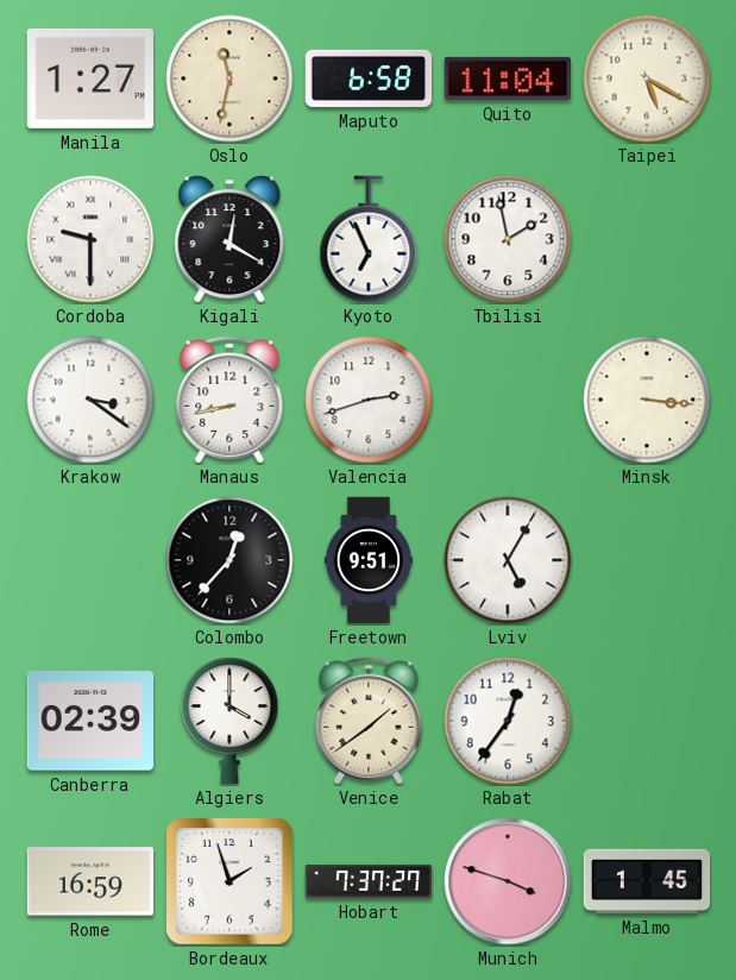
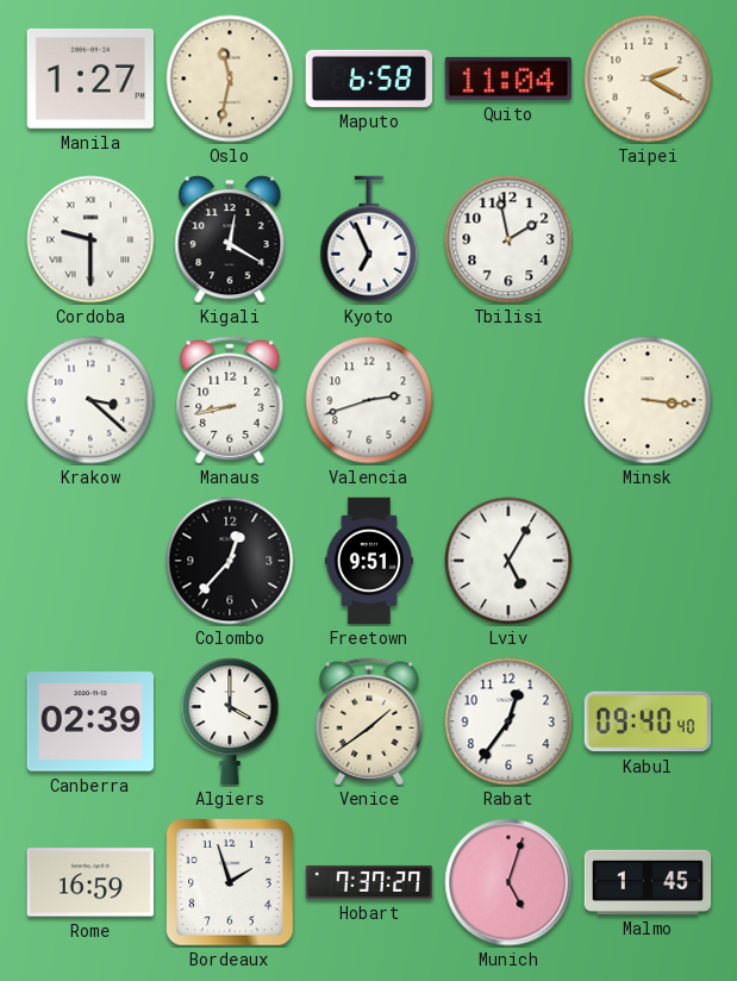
Taipei: 5:20 -> 2:20
Krakow: 3:21 -> 3:22
Kabul: none -> 09:40
Munich: 3:48 -> 5:03
